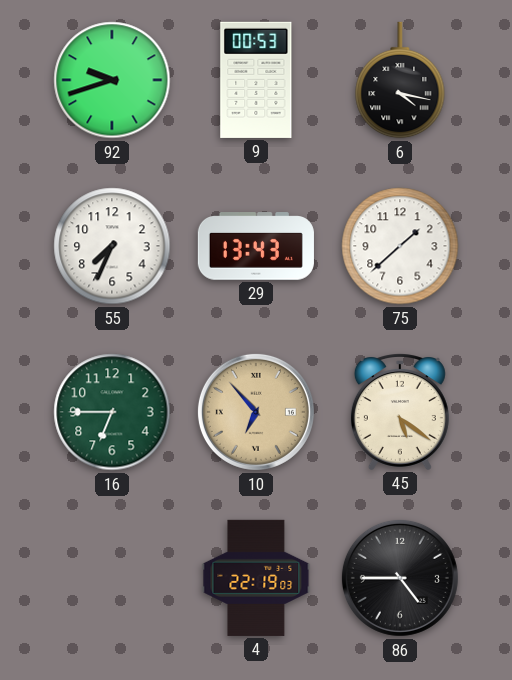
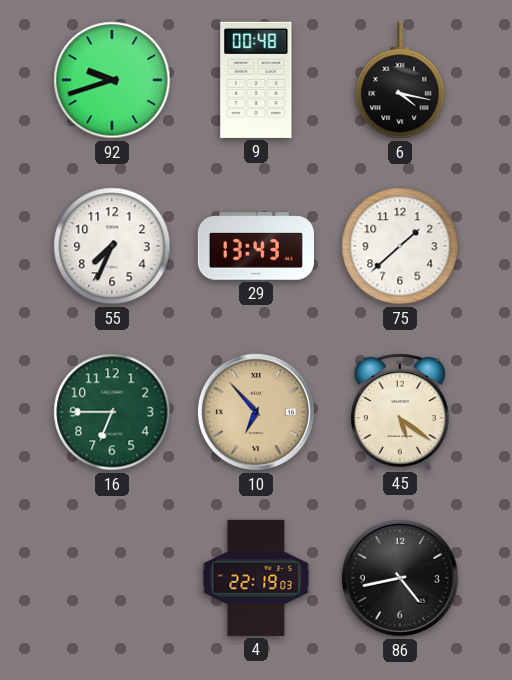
9: 00:53 -> 00:48
86: 4:45 -> 4:43
